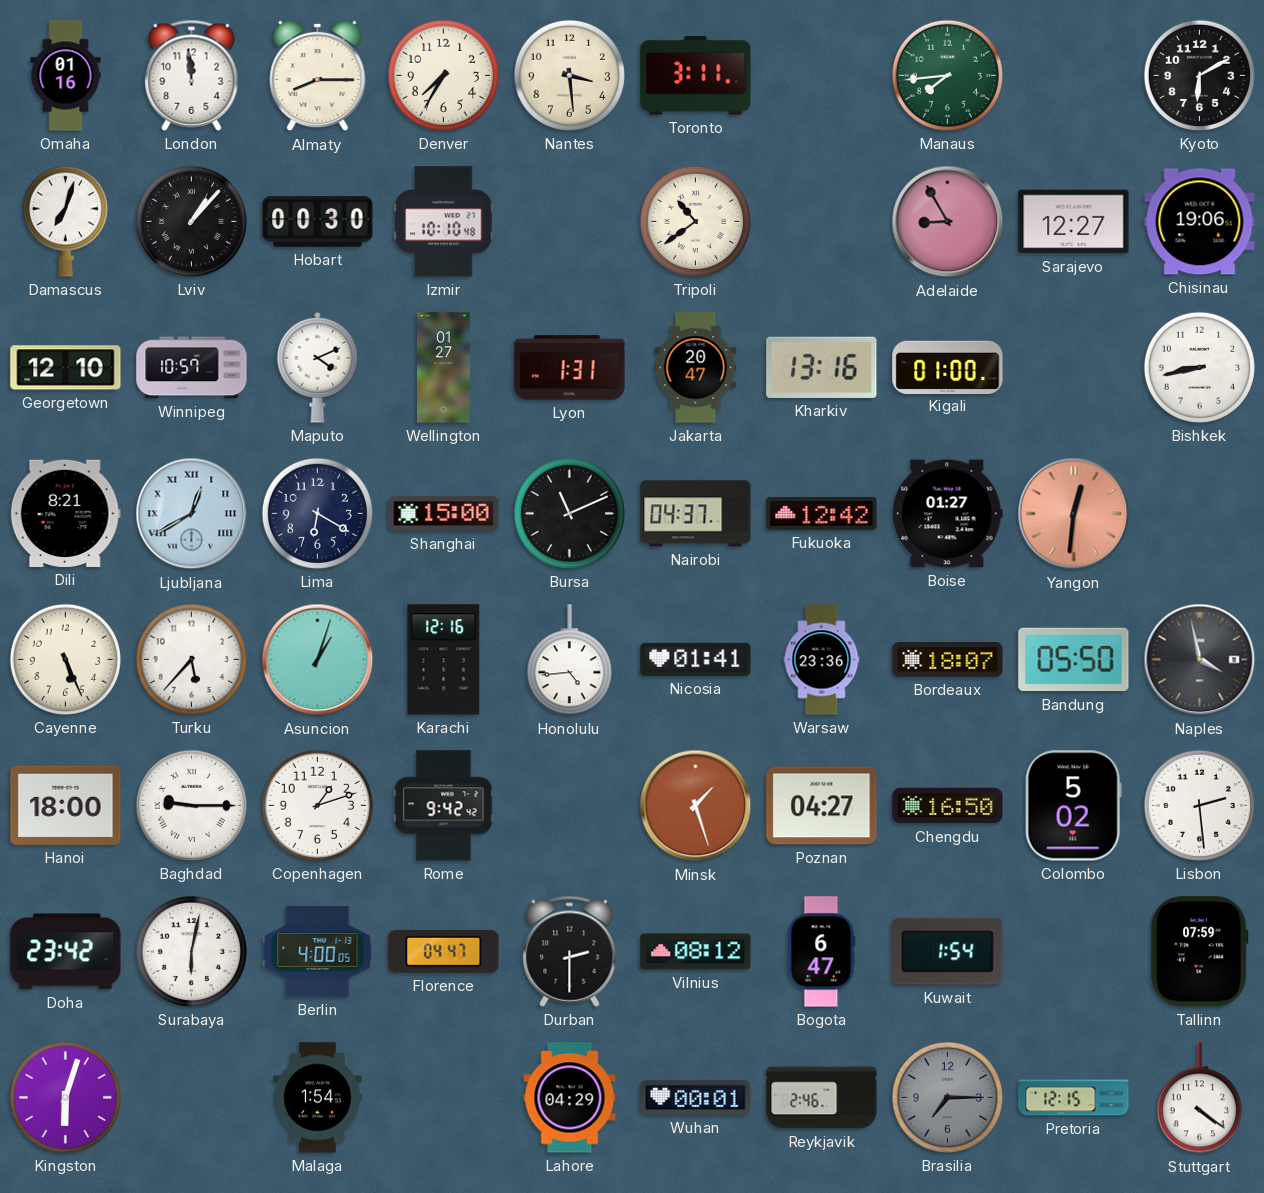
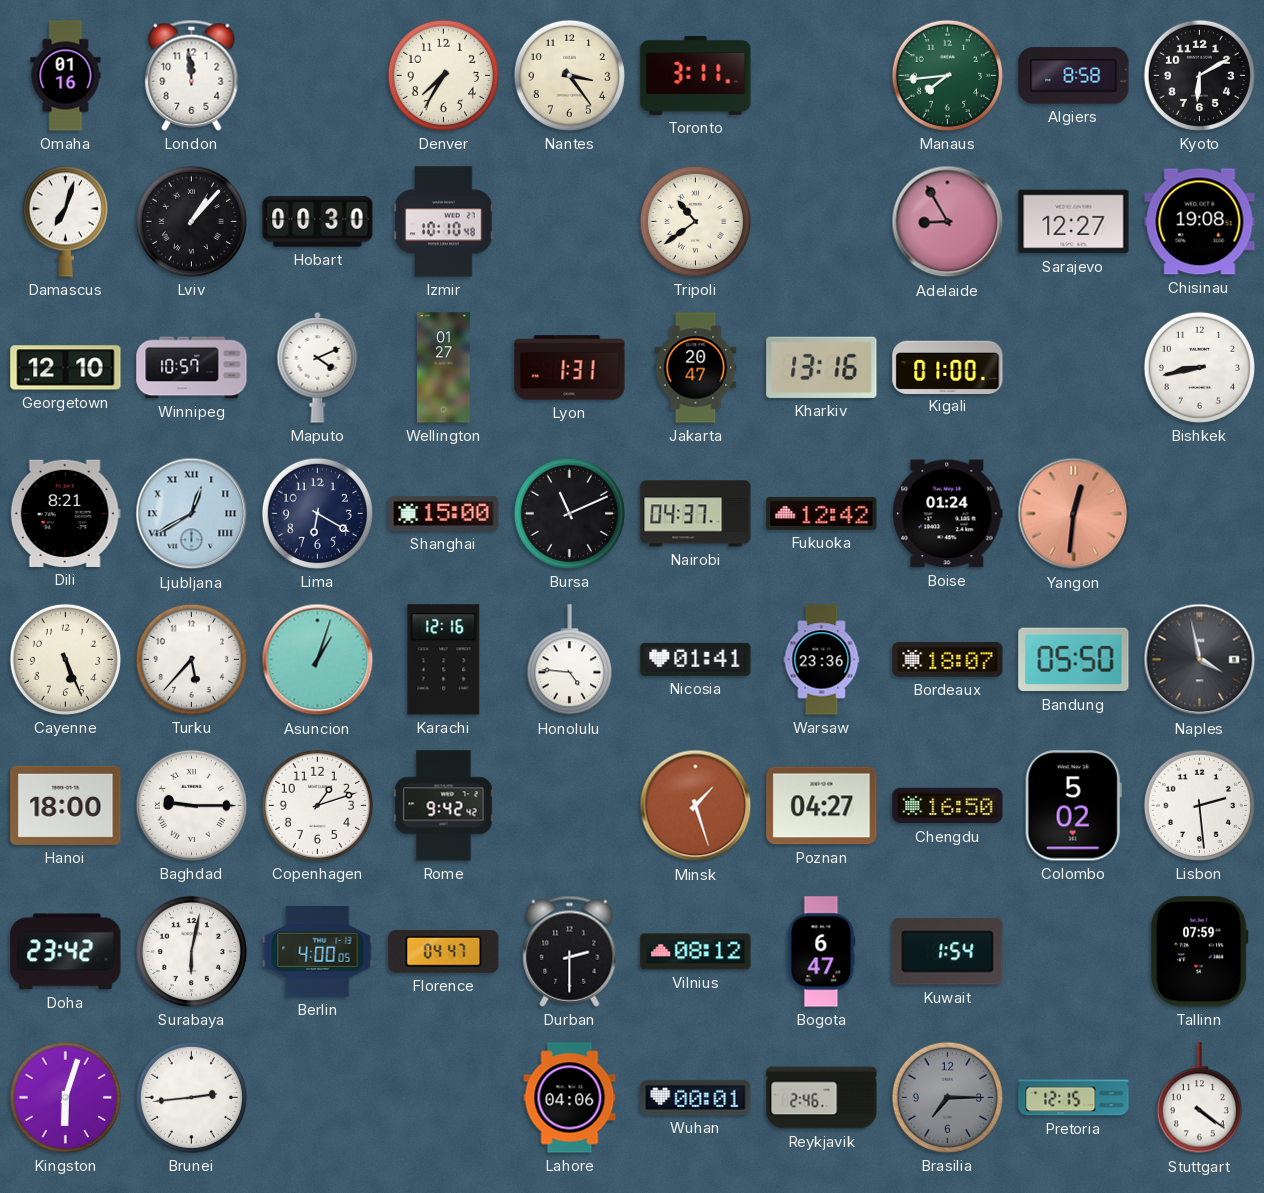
Almaty: 8:15 -> none
Nantes: 3:29 -> 3:24
Algiers: none -> 8:58
Chisinau: 19:06 -> 19:08
Boise: 01:27 -> 01:24
Honolulu: 4:44 -> 4:46
Brunei: none -> 2:44
Malaga: 1:54 -> none
Lahore: 04:29 -> 04:06
